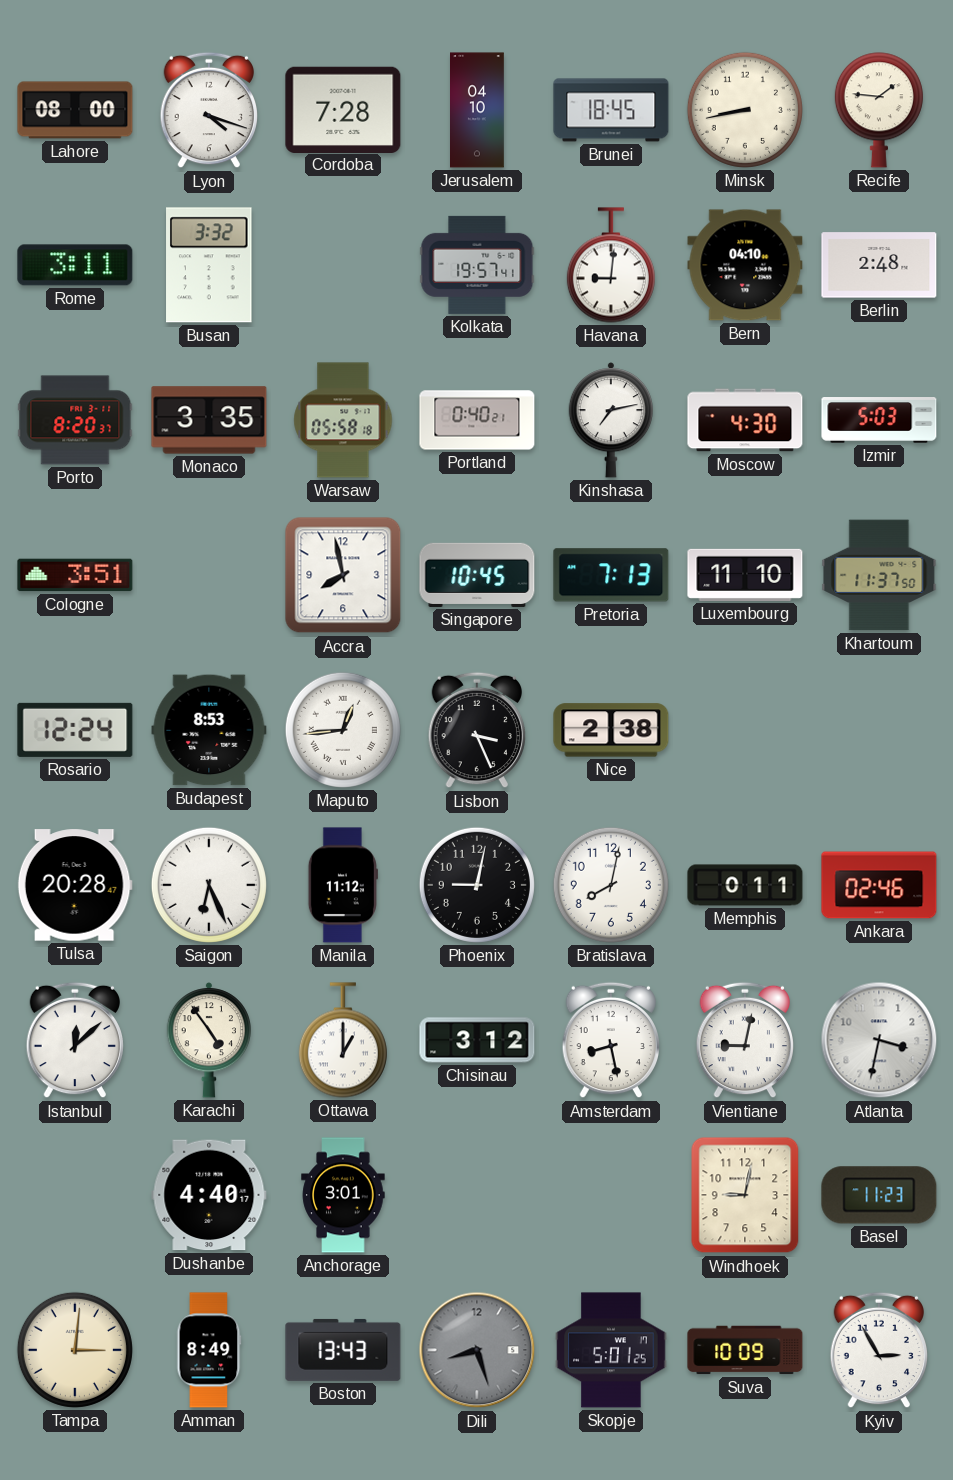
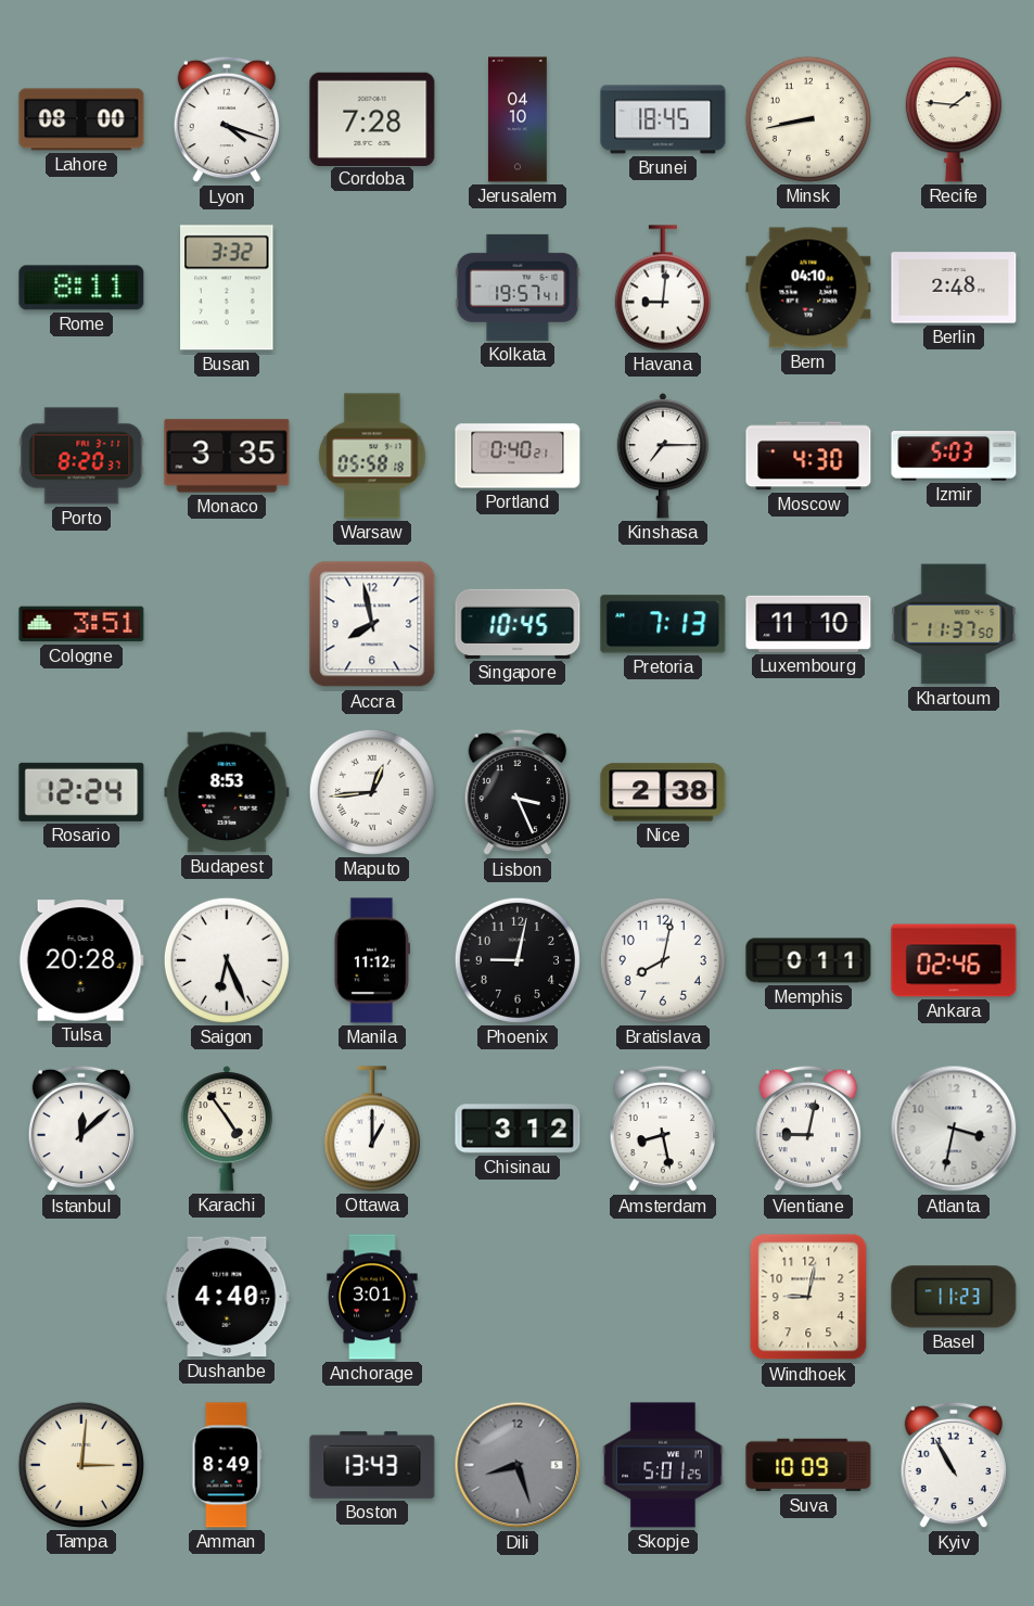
Rome: 3:11 -> 8:11
Kinshasa: 7:13 -> 7:15
Kyiv: 2:55 -> 10:55
